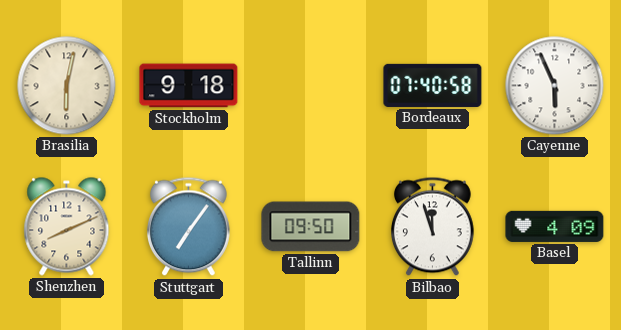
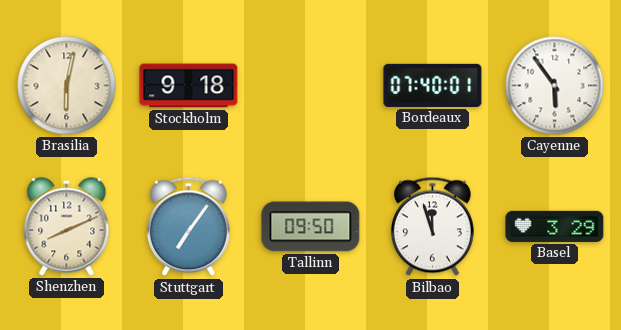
Bordeaux: 07:40:58 -> 07:40:01
Cayenne: 5:56 -> 5:54
Basel: 4:09 -> 3:29
